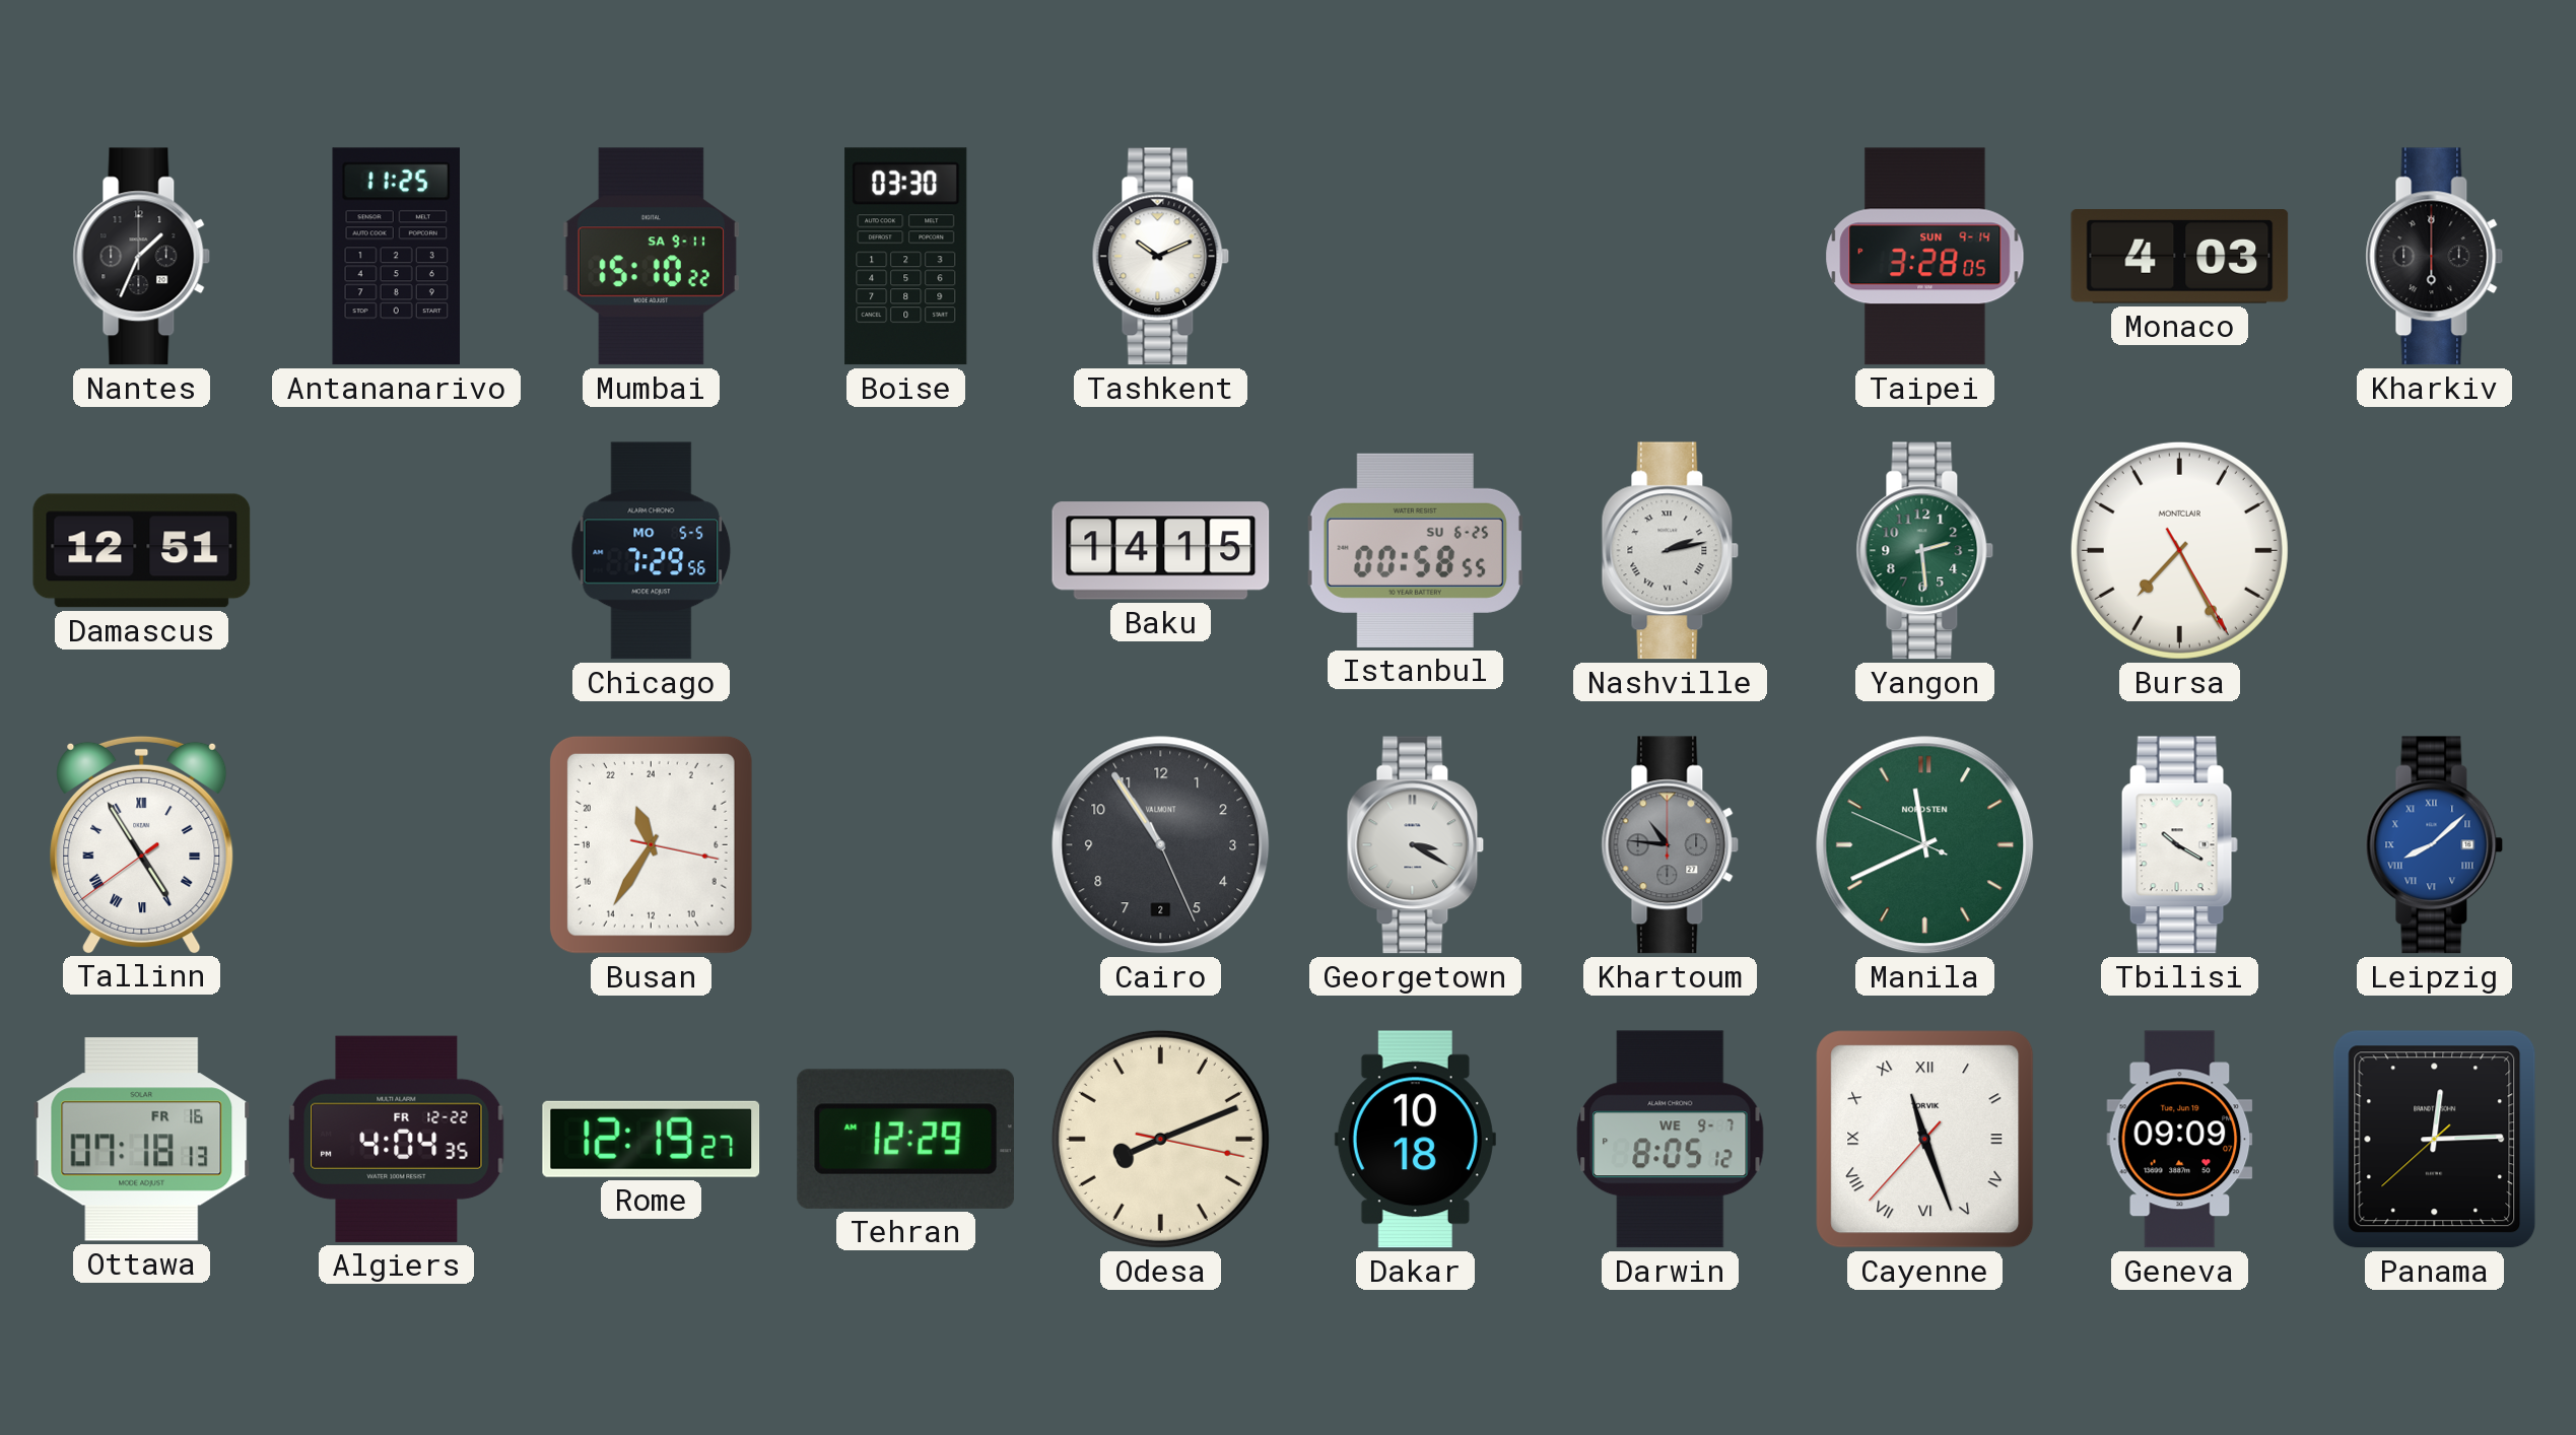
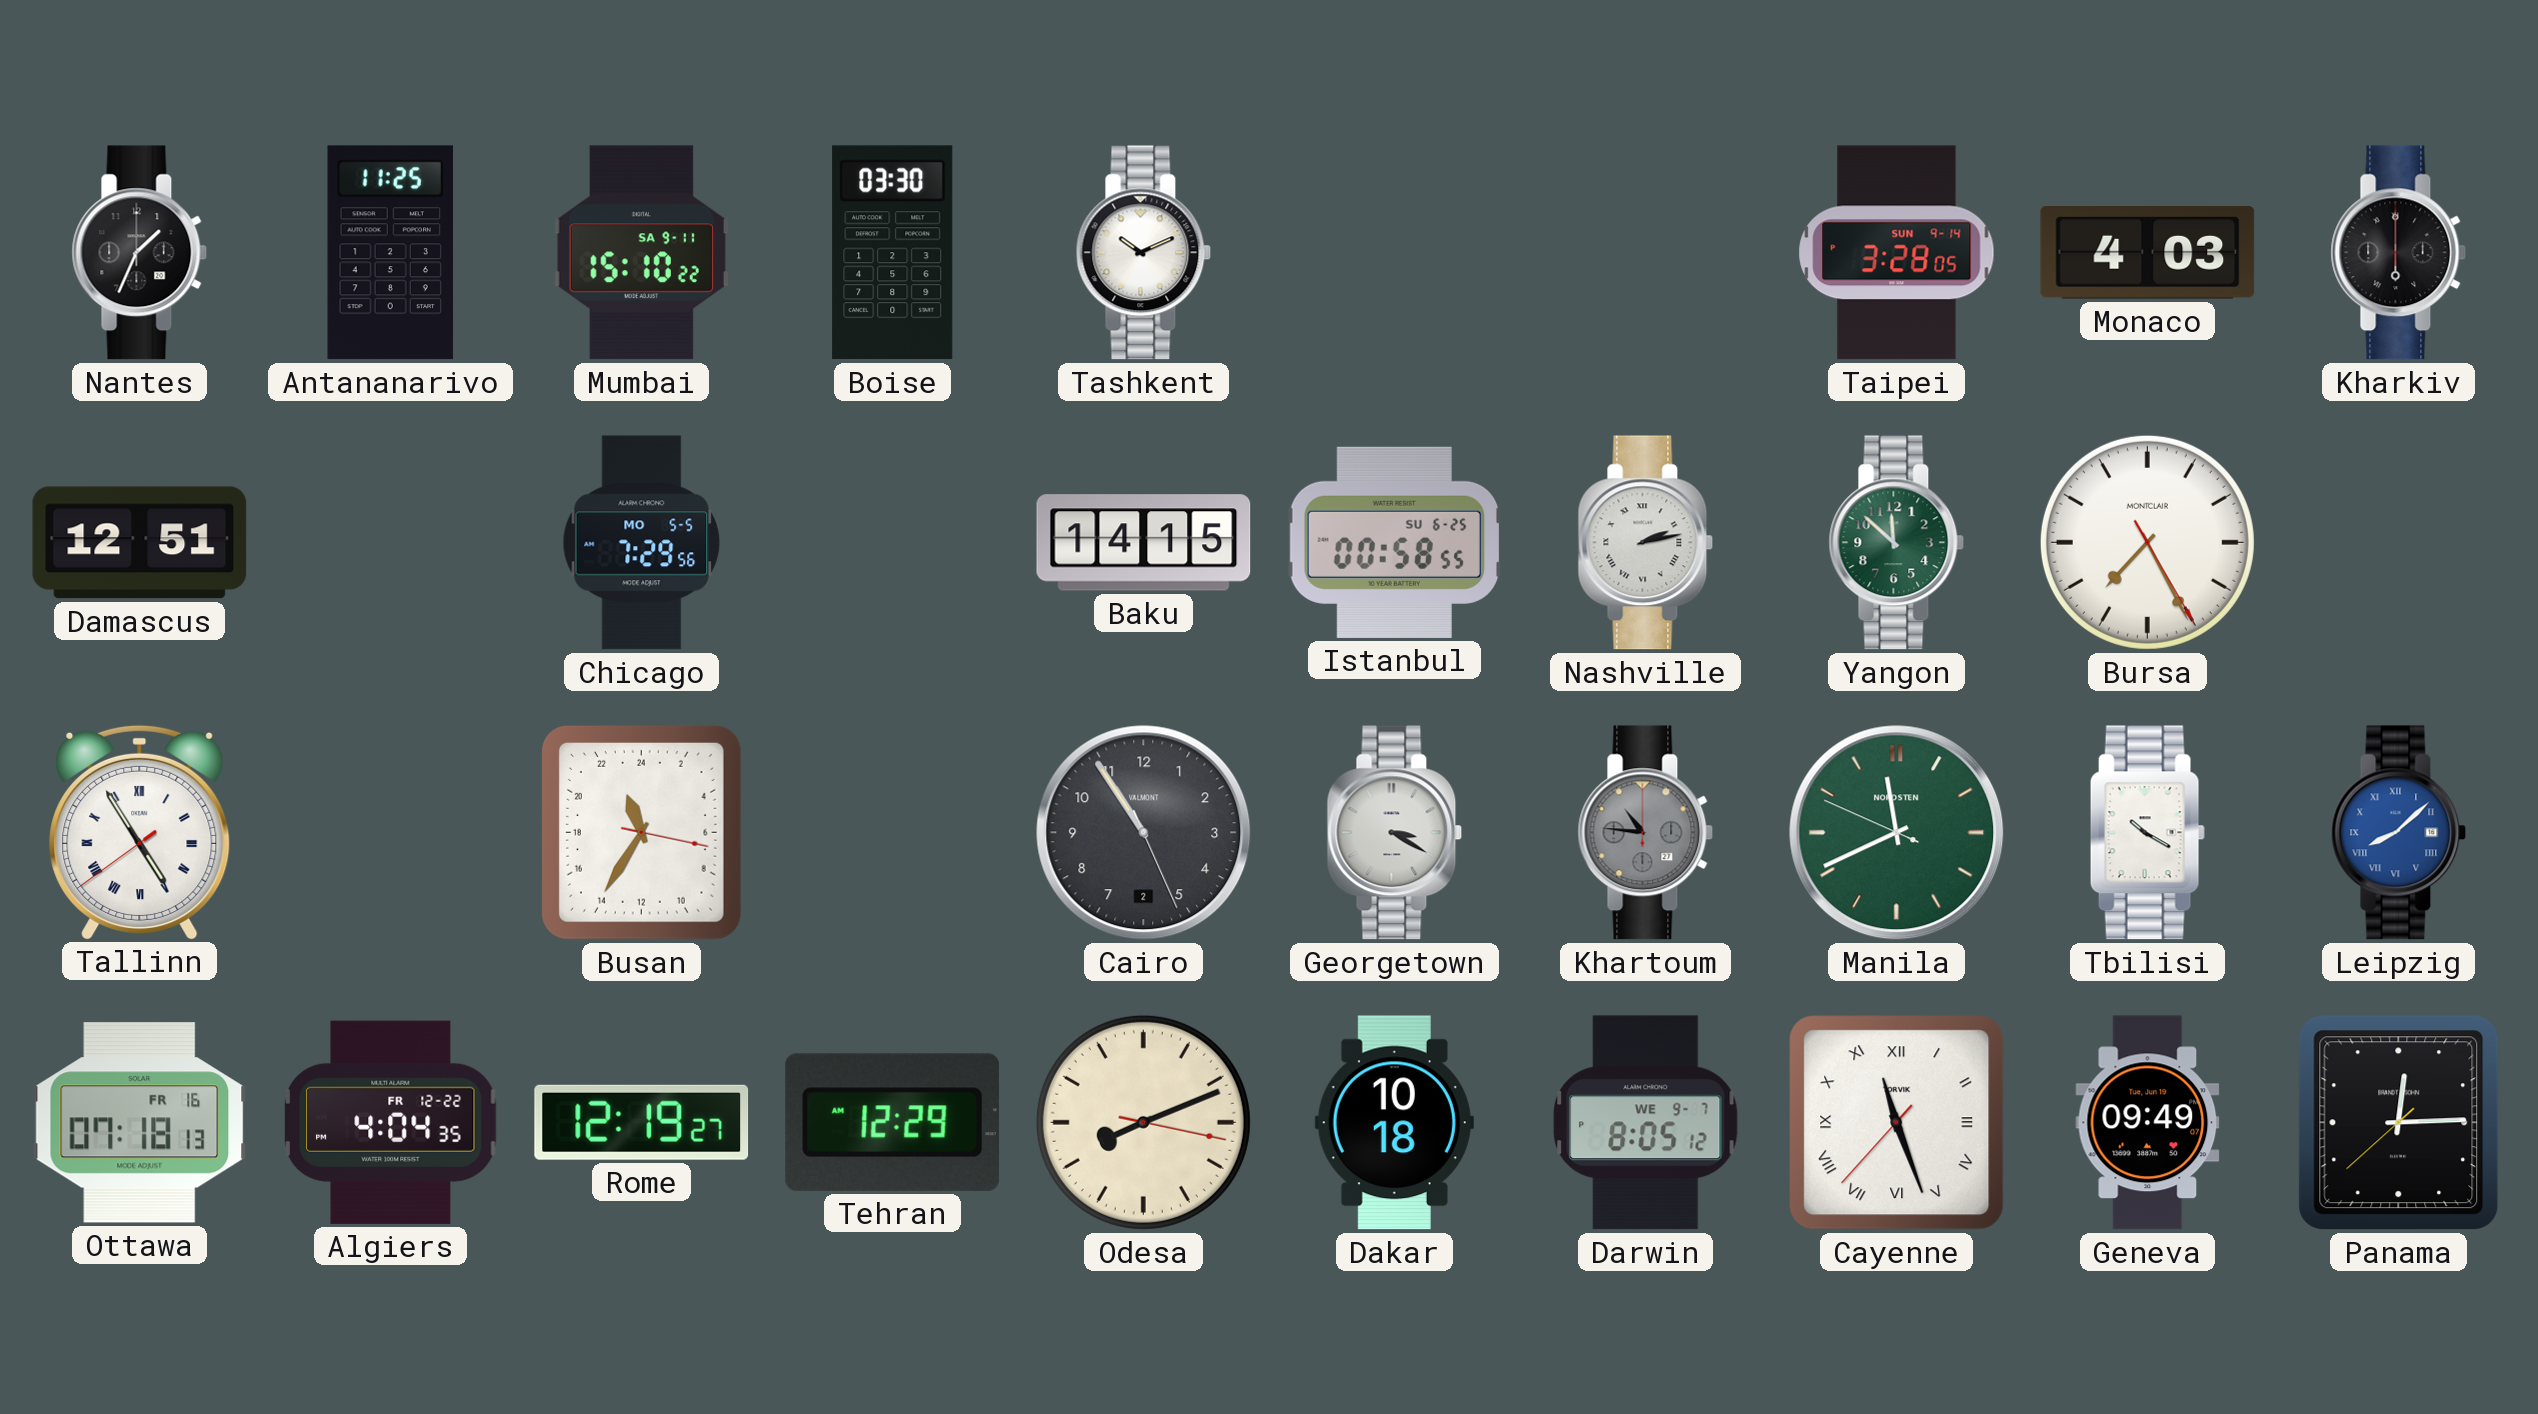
Yangon: 2:29 -> 11:52
Geneva: 09:09 -> 09:49
